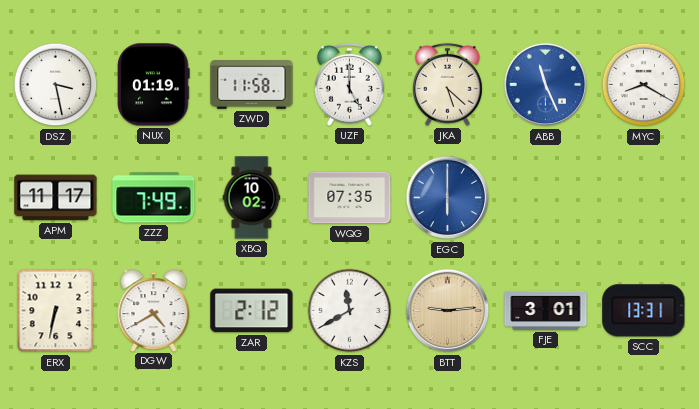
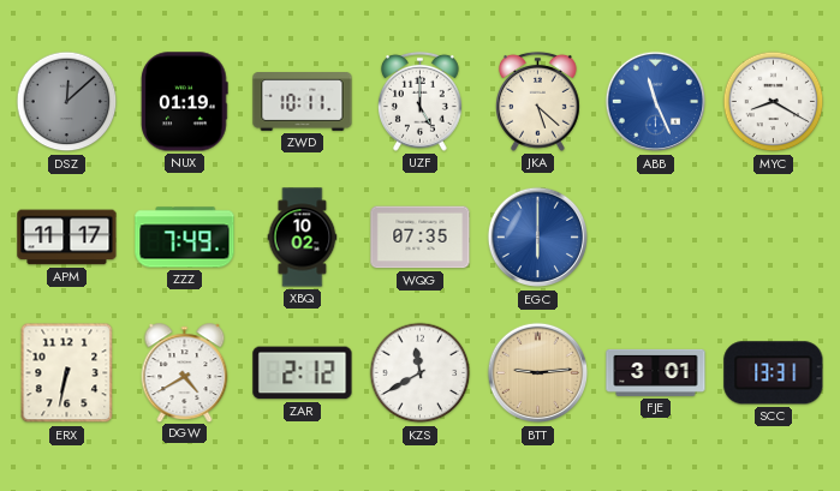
DSZ: 3:28 -> 12:08
DSZ dial: white -> grey
ZWD: 11:58 -> 10:11
